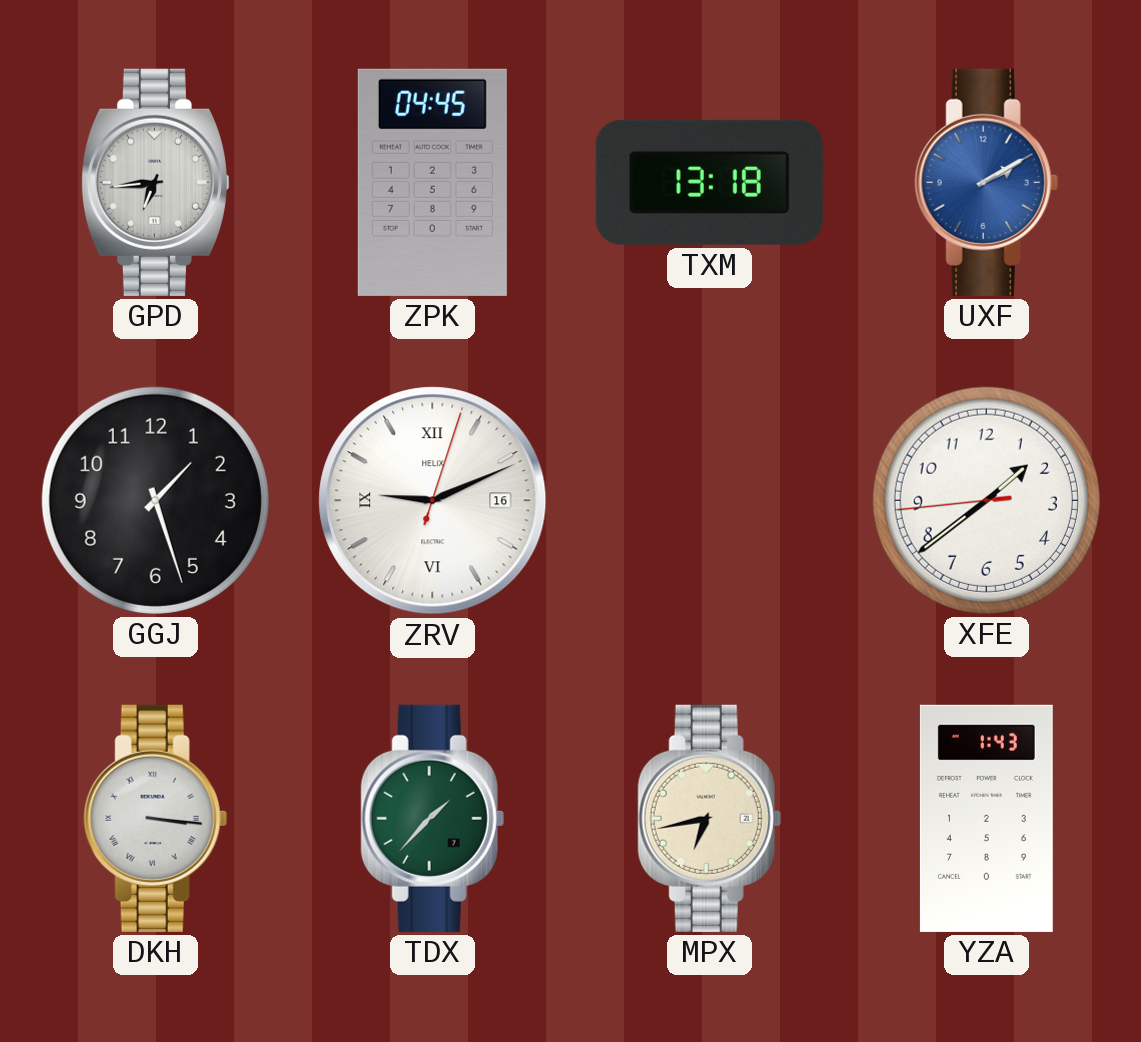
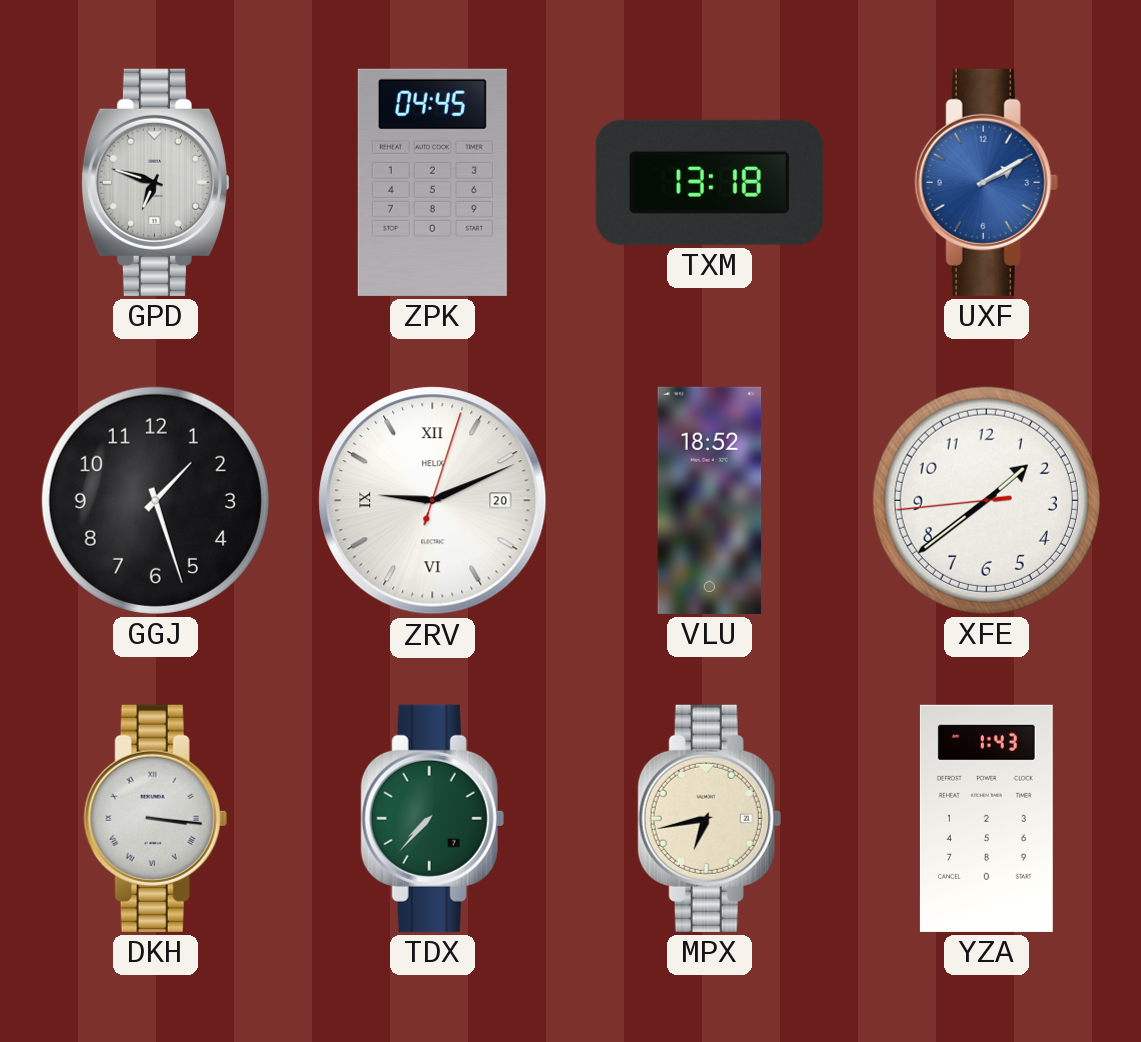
GPD: 6:44 -> 6:48
ZRV date: 16 -> 20
VLU: none -> 18:52
TDX: 1:37 -> 7:37
